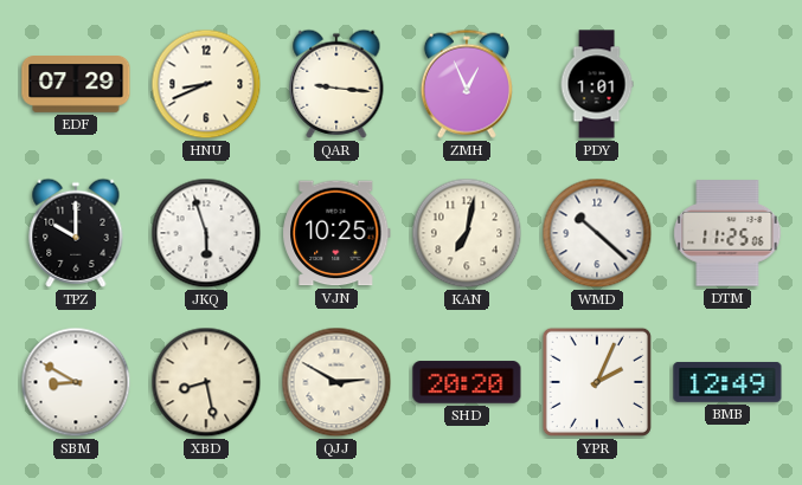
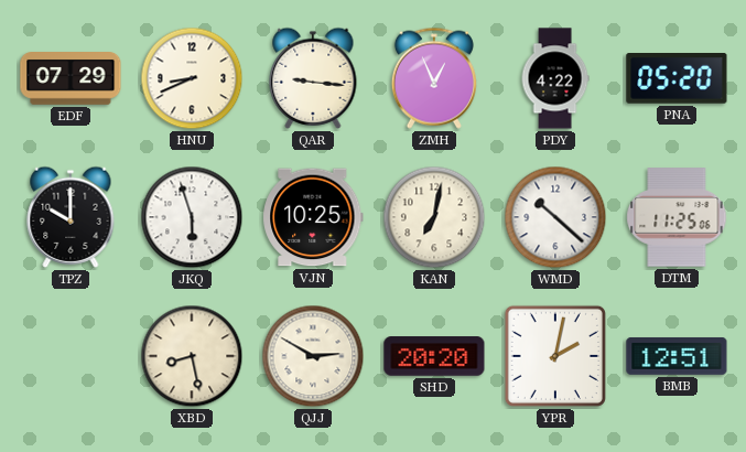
PDY: 1:01 -> 4:22
PNA: none -> 05:20
SBM: 8:50 -> none
YPR: 2:04 -> 2:02
BMB: 12:49 -> 12:51
